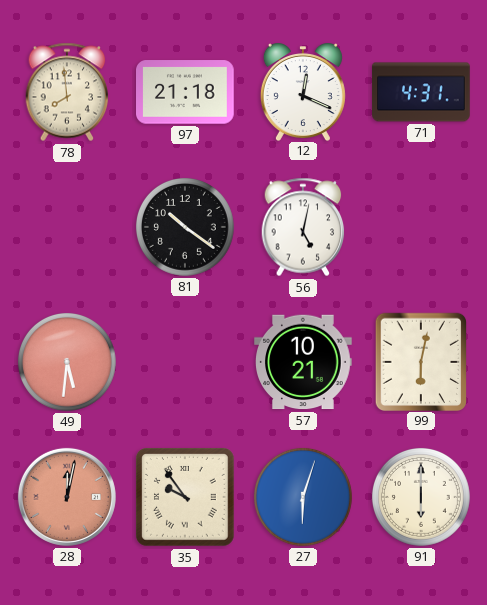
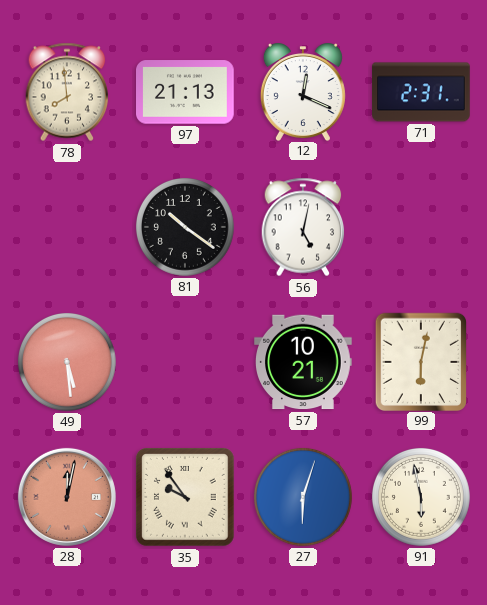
97: 21:18 -> 21:13
71: 4:31 -> 2:31
49: 5:31 -> 5:29
91: 6:00 -> 5:58
